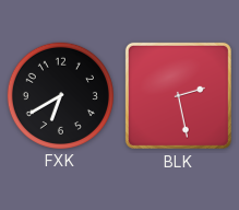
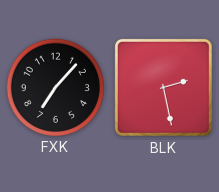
FXK: 6:40 -> 7:07
